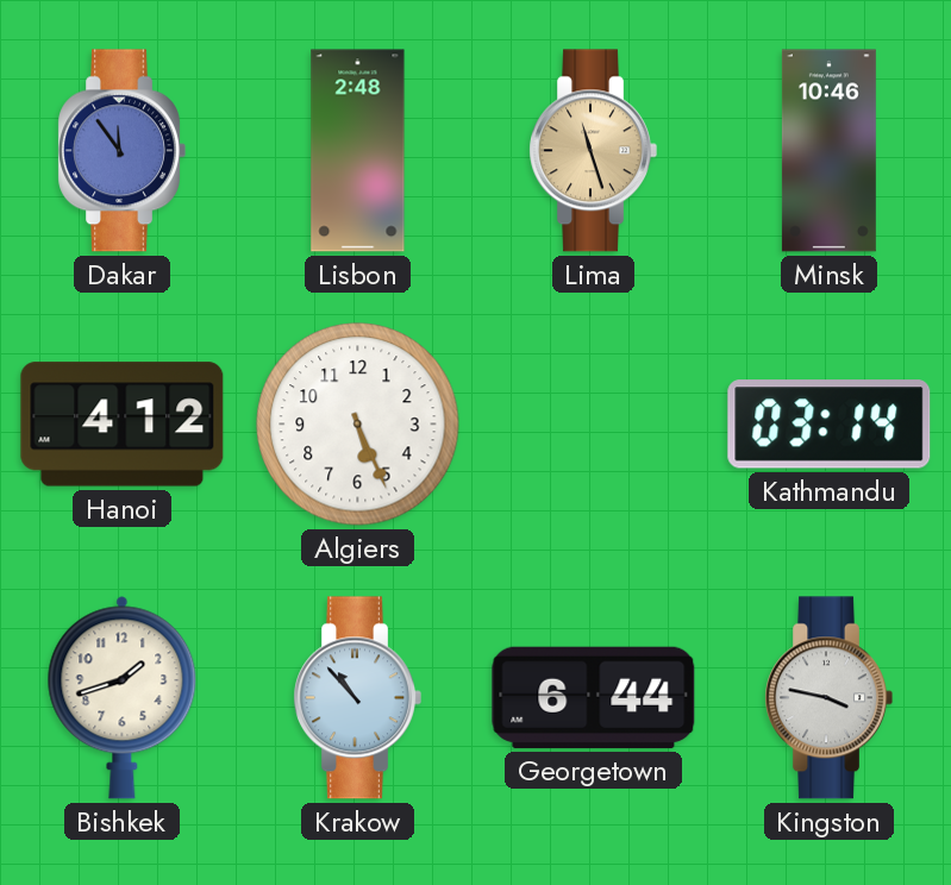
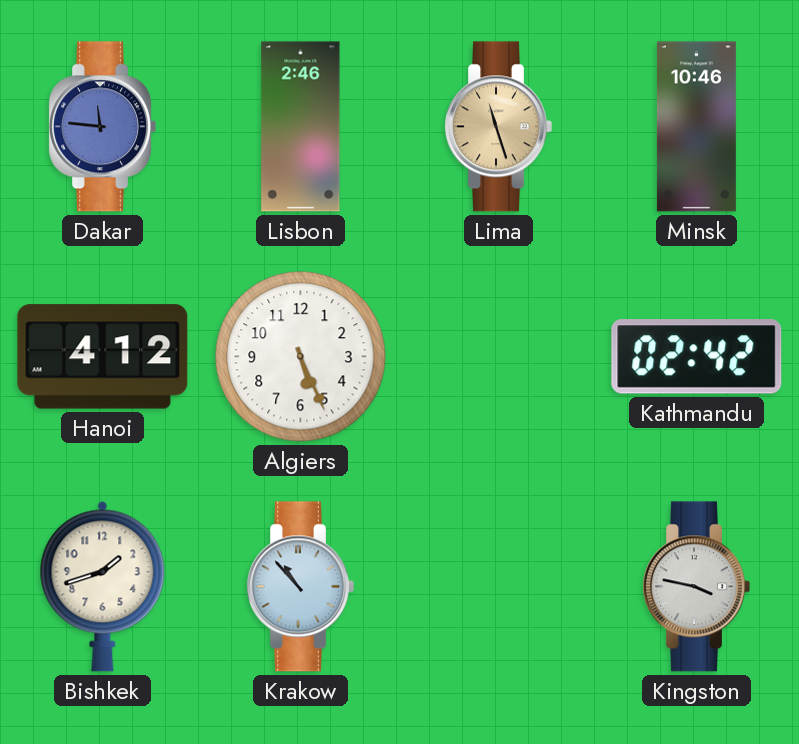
Dakar: 11:54 -> 11:46
Lisbon: 2:48 -> 2:46
Kathmandu: 03:14 -> 02:42
Georgetown: 6:44 -> none
